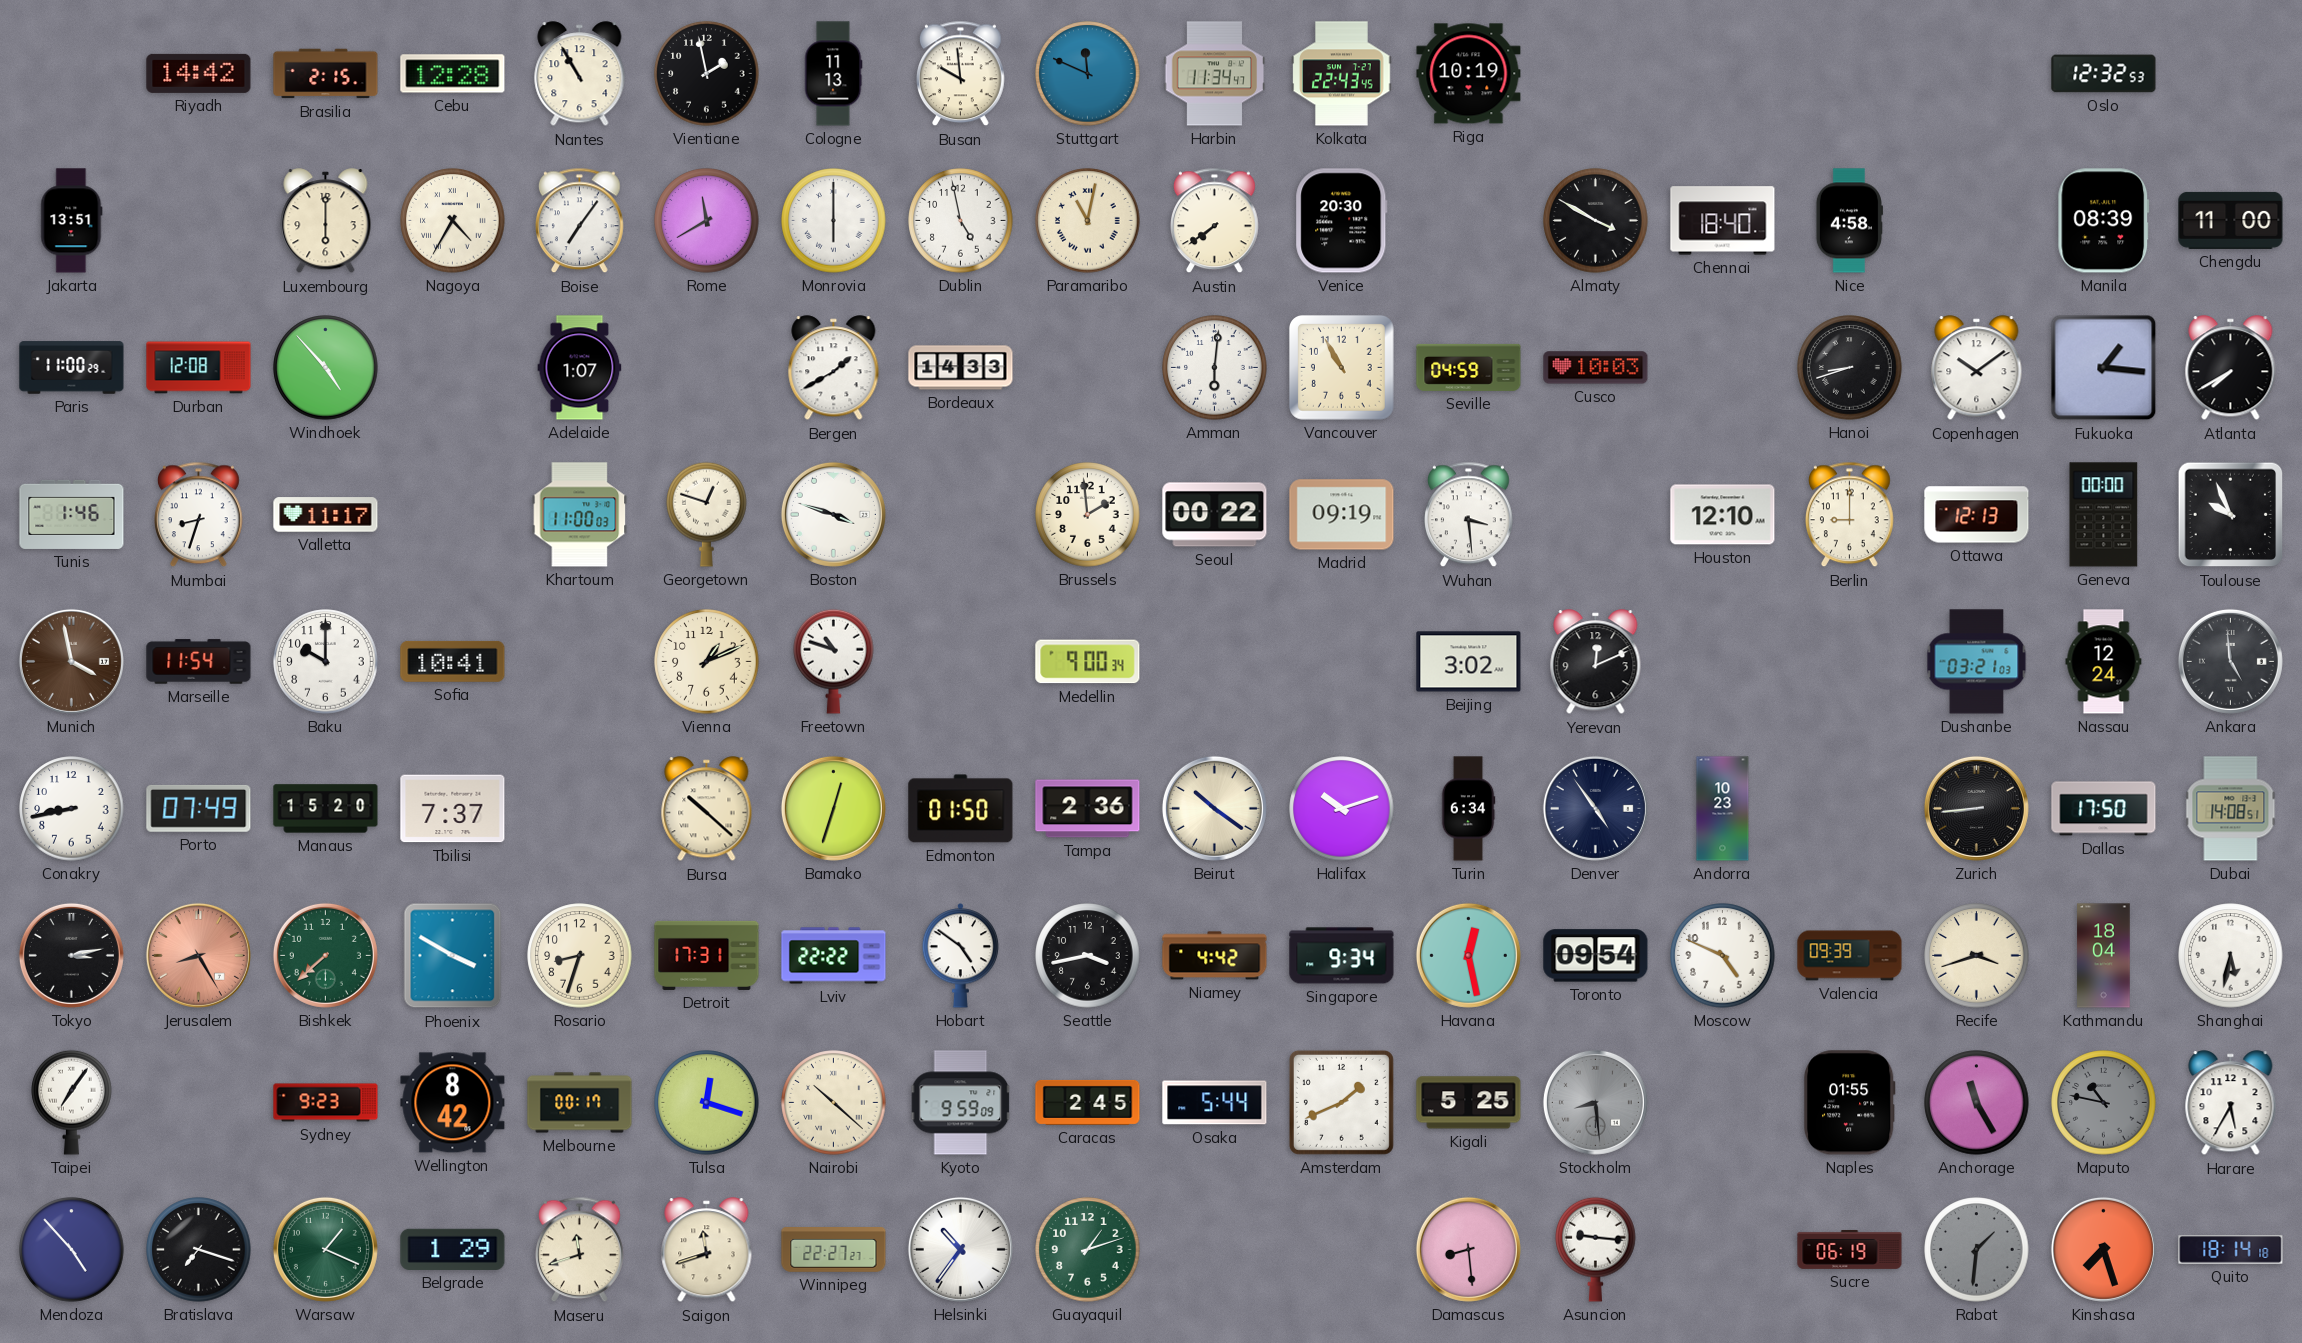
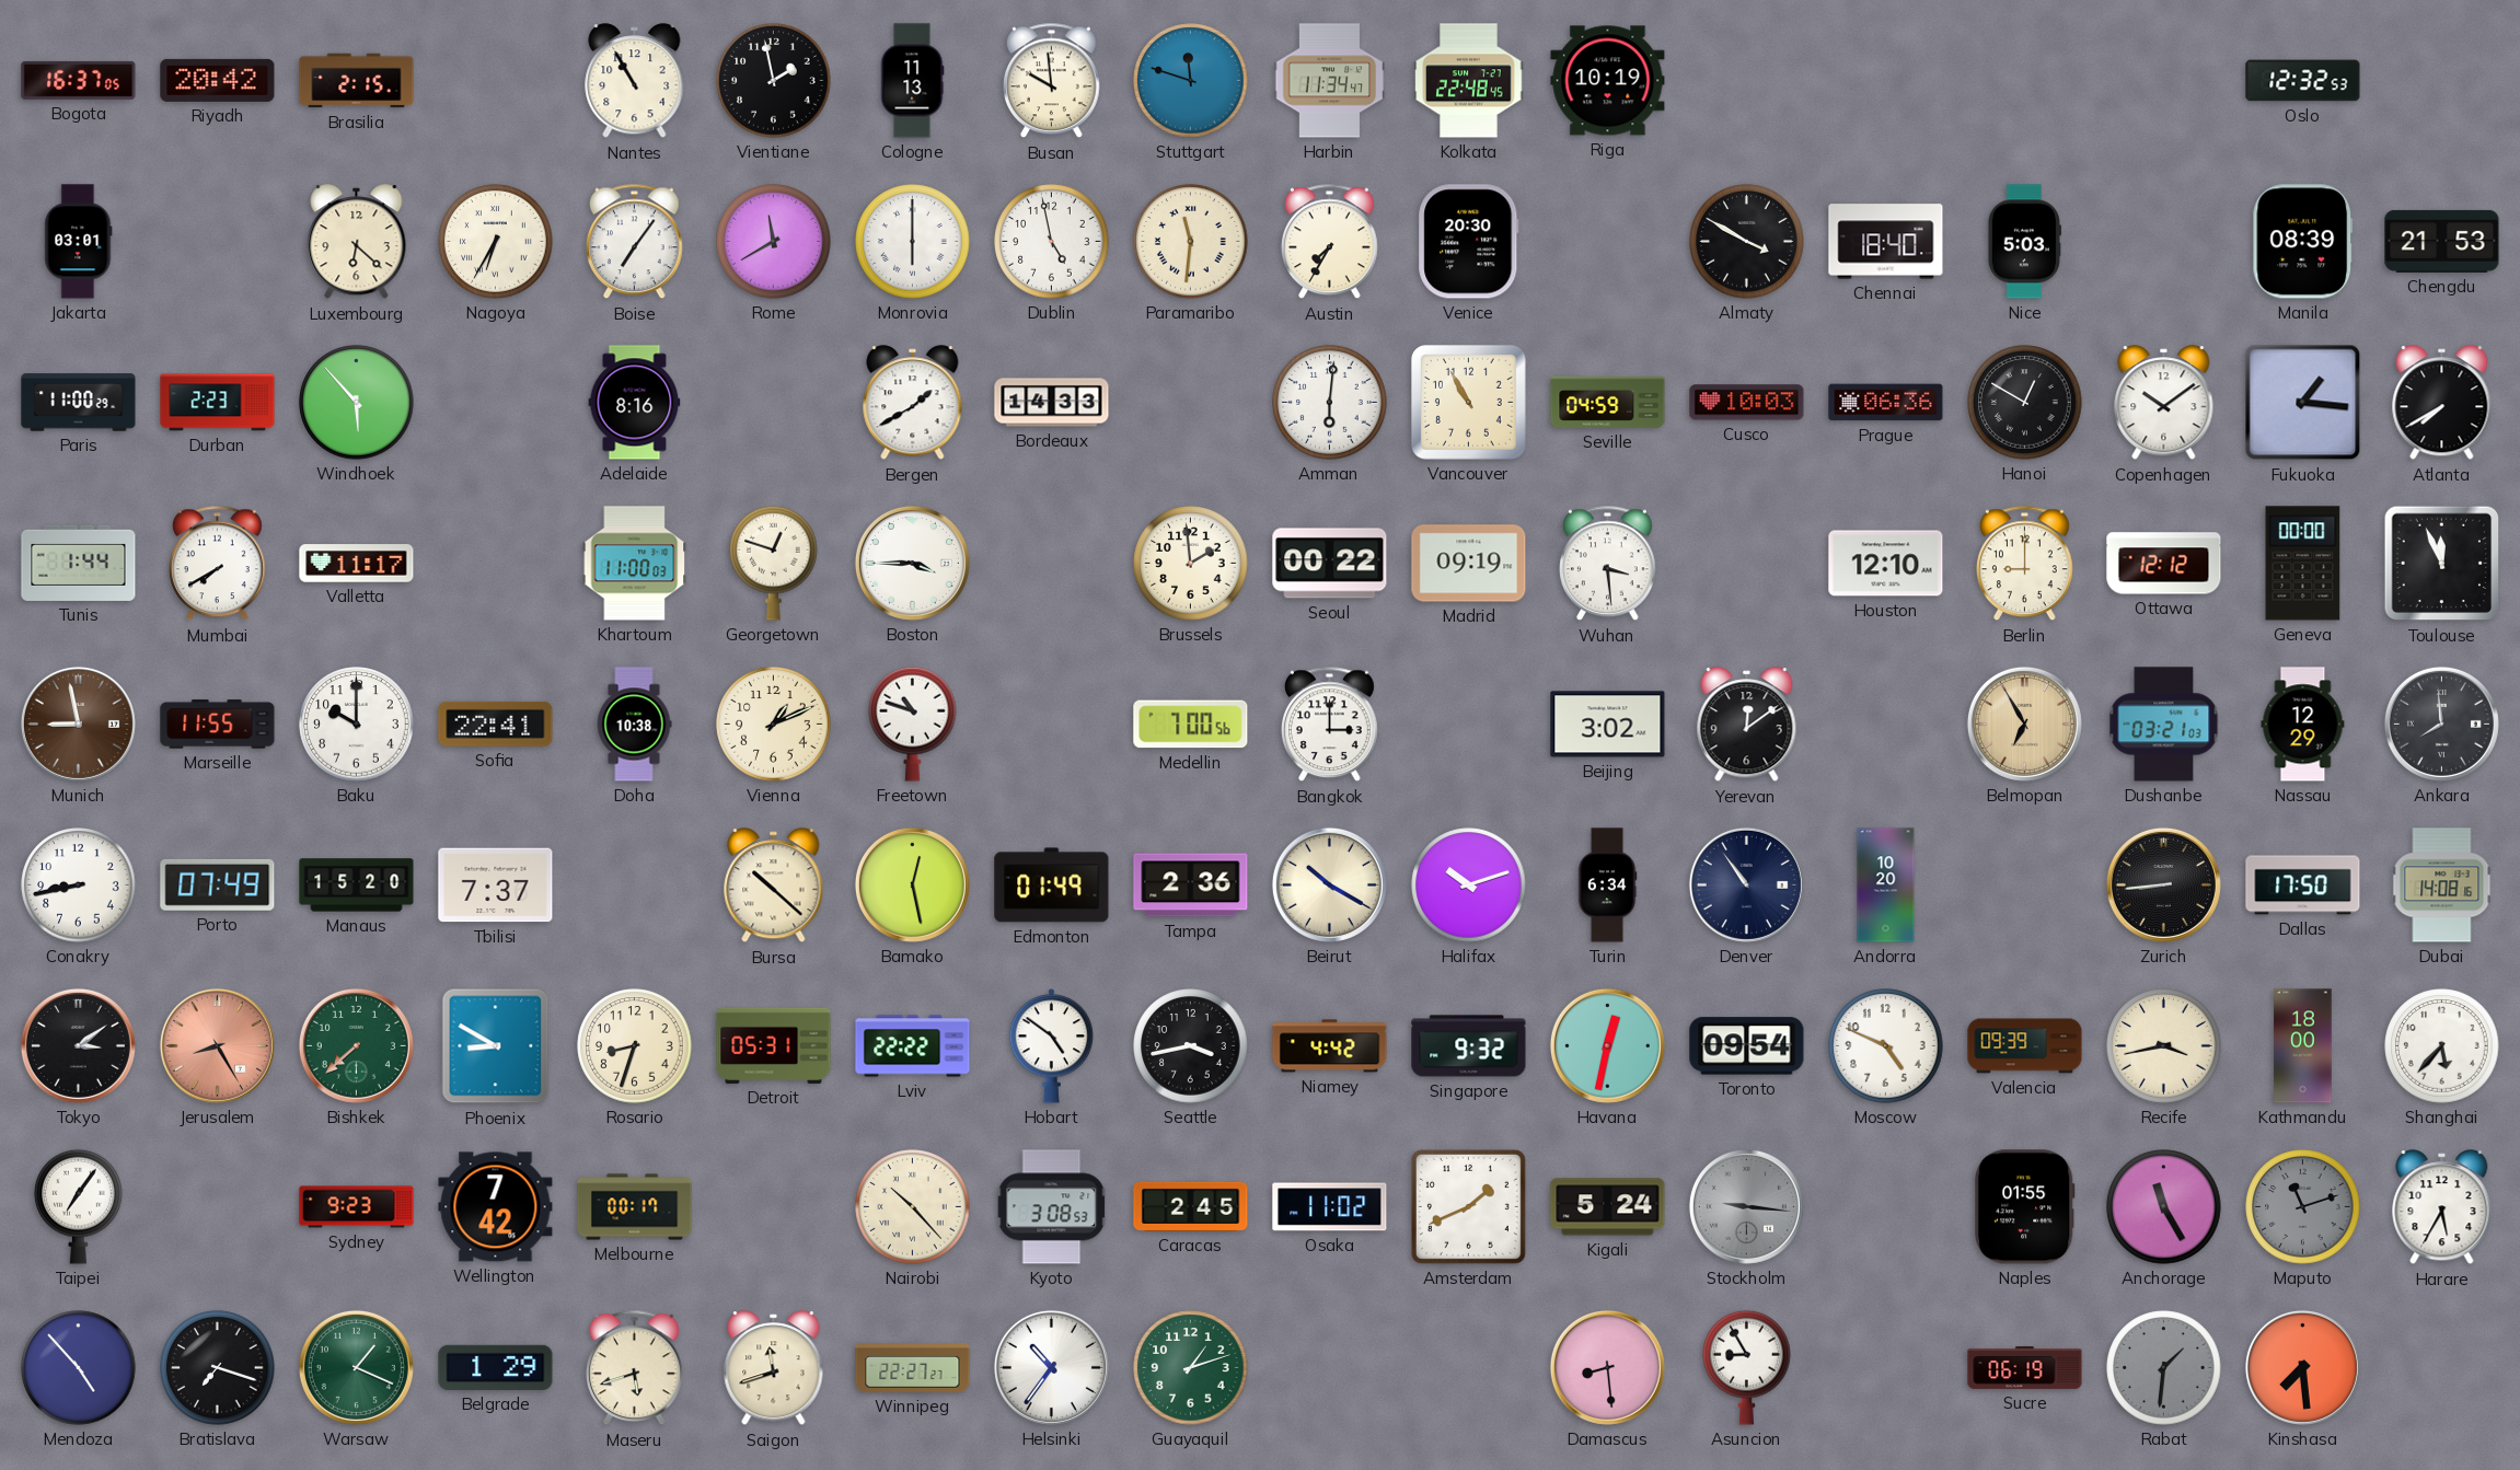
Bogota: none -> 16:37
Riyadh: 14:42 -> 20:42
Cebu: 12:28 -> none
Stuttgart: 11:49 -> 11:48
Kolkata: 22:43 -> 22:48
Jakarta: 13:51 -> 03:01
Luxembourg: 6:00 -> 6:22
Nagoya: 4:35 -> 6:35
Paramaribo: 11:02 -> 11:31
Austin: 7:39 -> 7:35
Nice: 4:58 -> 5:03
Chengdu: 11:00 -> 21:53
Durban: 12:08 -> 2:23
Windhoek: 4:53 -> 5:53
Adelaide: 1:07 -> 8:16
Prague: none -> 06:36
Hanoi: 8:42 -> 12:50
Tunis: 1:46 -> 1:44
Mumbai: 8:33 -> 7:40
Boston: 3:48 -> 3:45
Ottawa: 12:13 -> 12:12
Toulouse: 9:56 -> 11:56
Munich: 3:58 -> 8:58
Marseille: 11:54 -> 11:55
Sofia: 10:41 -> 22:41
Doha: none -> 10:38
Medellin: 9:00 -> 7:00
Bangkok: none -> 3:00
Yerevan: 12:11 -> 12:09
Belmopan: none -> 6:55
Nassau: 12:24 -> 12:29
Ankara: 4:59 -> 7:59
Bamako: 12:33 -> 12:28
Edmonton: 01:50 -> 01:49
Beirut: 10:21 -> 10:20
Denver: 4:54 -> 10:54
Andorra: 10:23 -> 10:20
Dubai: 14:08:51 -> 14:08:16
Tokyo: 3:13 -> 3:09
Phoenix: 3:50 -> 8:50
Detroit: 17:31 -> 05:31
Singapore: 9:34 -> 9:32
Havana: 12:28 -> 12:32
Recife: 3:42 -> 3:43
Kathmandu: 18:04 -> 18:00
Shanghai: 5:32 -> 5:37
Wellington: 8:42 -> 7:42
Tulsa: 12:18 -> none
Nairobi: 10:22 -> 10:23
Kyoto: 9:59 -> 3:08
Osaka: 5:44 -> 11:02
Kigali: 5:25 -> 5:24
Stockholm: 8:29 -> 9:16
Maputo: 10:47 -> 11:12
Maseru: 11:42 -> 5:42
Asuncion: 9:16 -> 8:55
Kinshasa: 7:27 -> 7:29
Quito: 18:14 -> none
